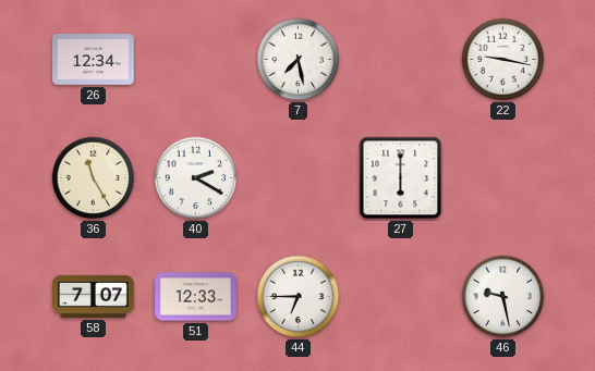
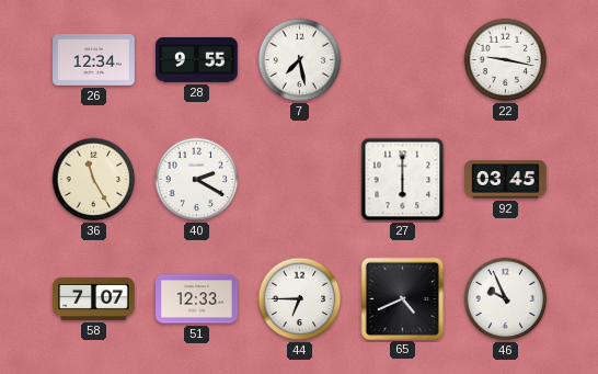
28: none -> 9:55
92: none -> 03:45
65: none -> 4:41
46: 9:28 -> 9:56
